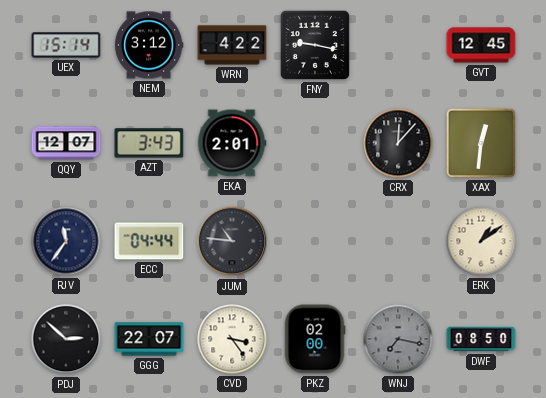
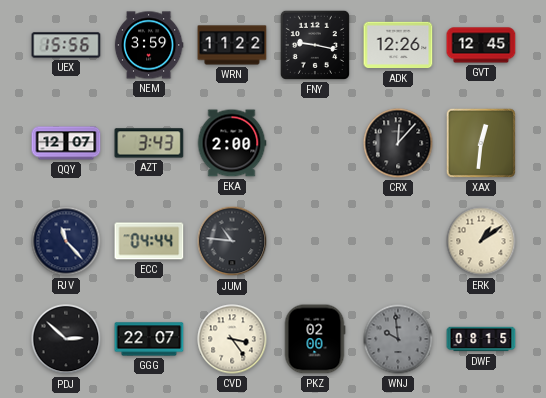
UEX: 15:14 -> 15:56
NEM: 3:12 -> 3:59
WRN: 4:22 -> 11:22
ADK: none -> 12:26
EKA: 2:01 -> 2:00
RJV: 11:36 -> 11:23
WNJ: 7:17 -> 9:59
DWF: 08:50 -> 08:15
